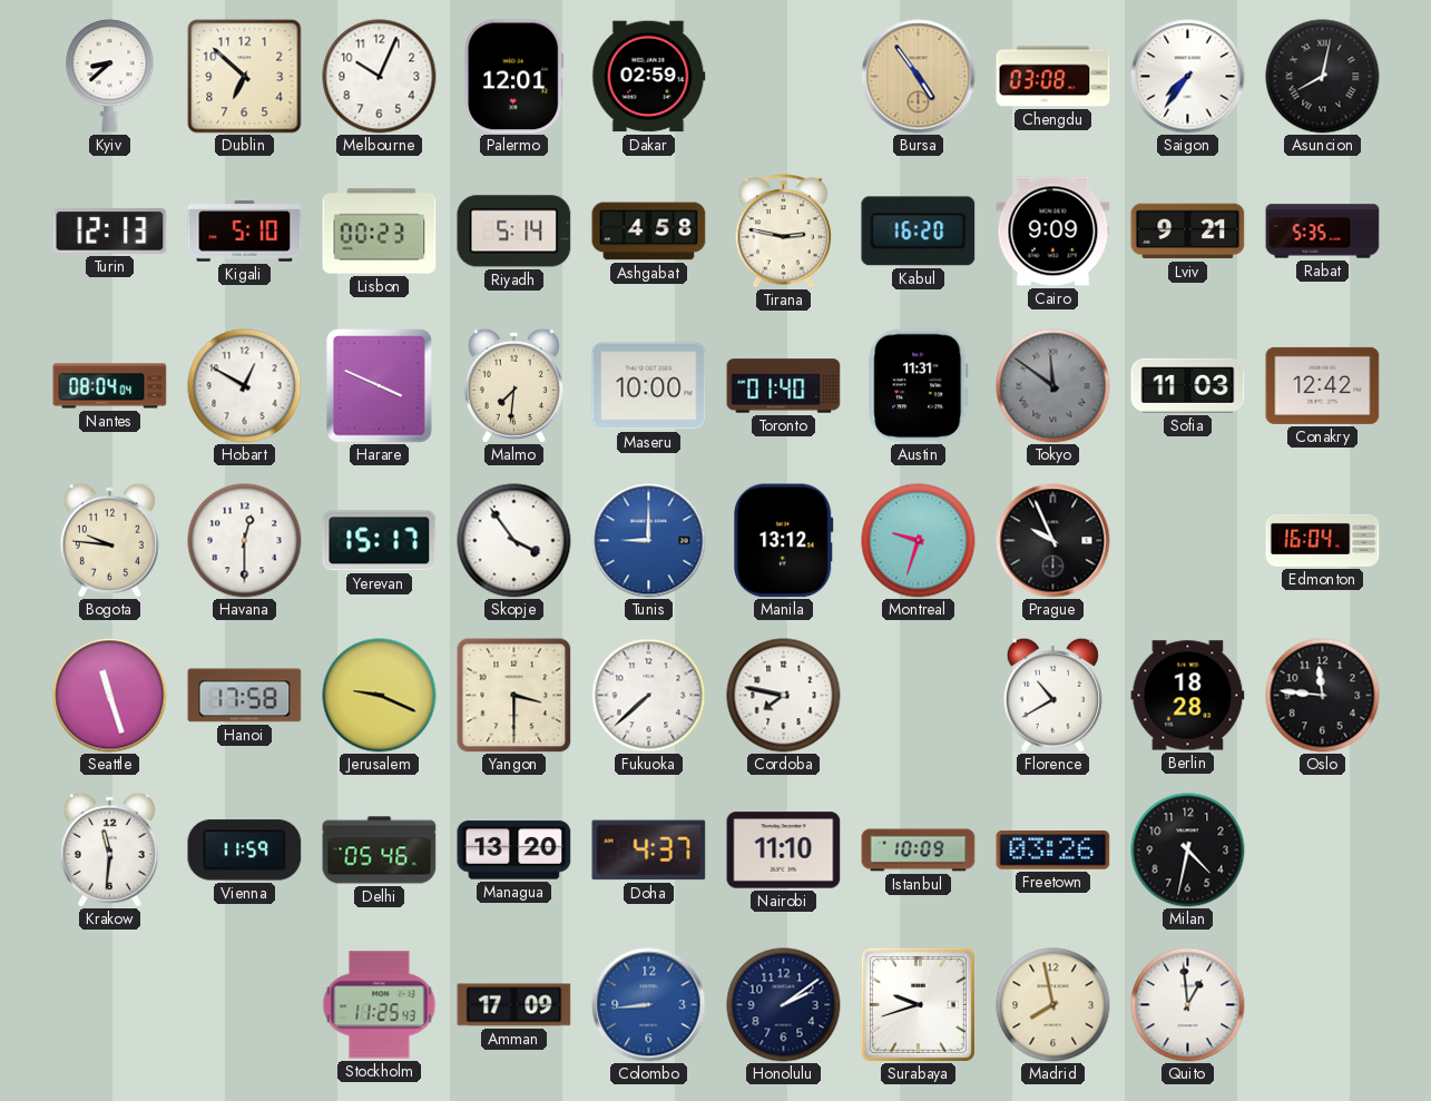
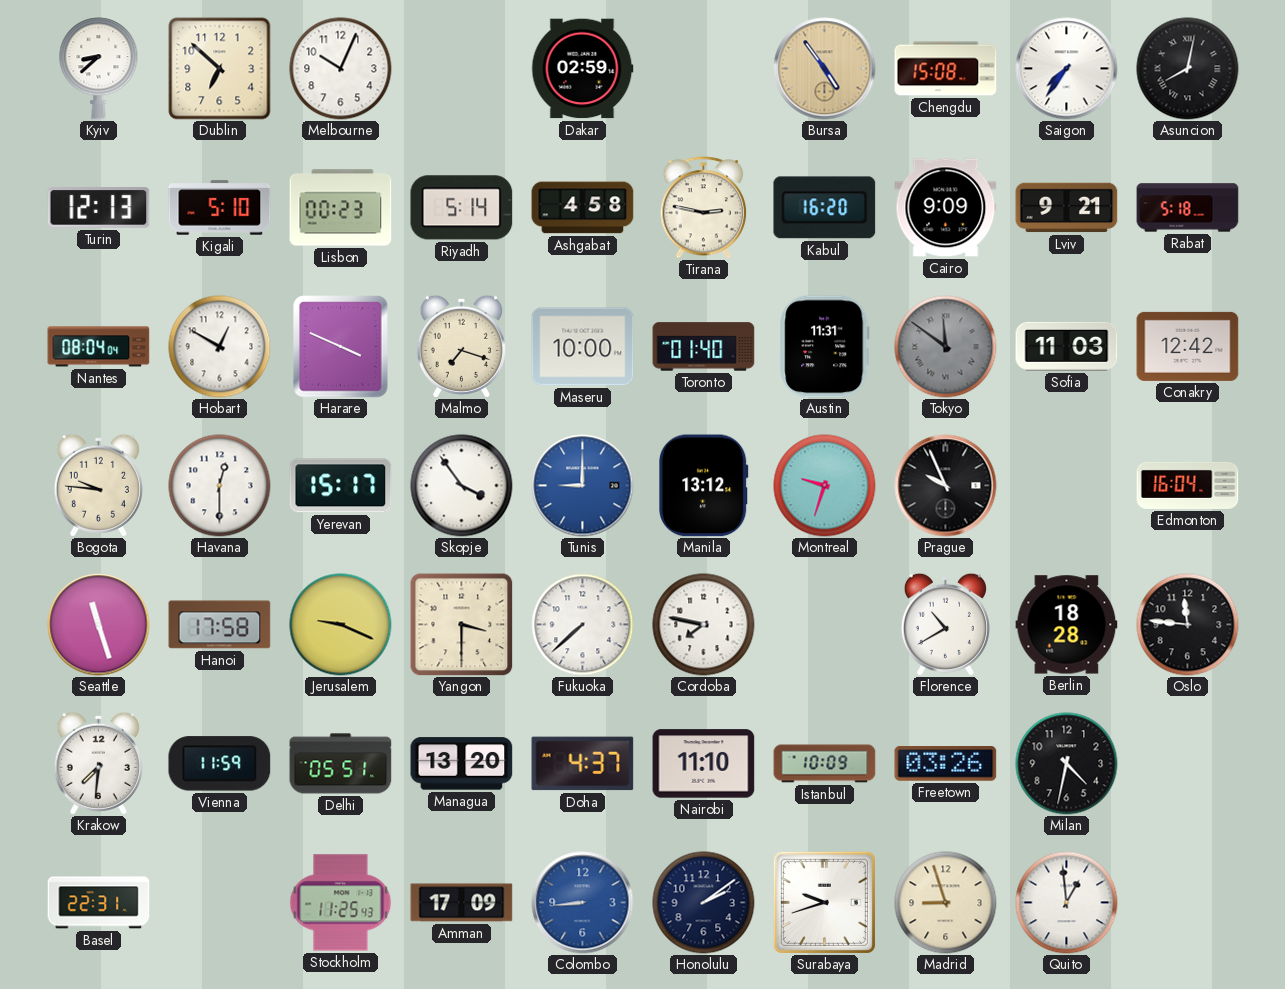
Palermo: 12:01 -> none
Chengdu: 03:08 -> 15:08
Rabat: 5:35 -> 5:18
Malmo: 7:31 -> 7:18
Krakow: 11:31 -> 7:31
Delhi: 05:46 -> 05:51
Basel: none -> 22:31
Madrid: 7:58 -> 8:57
